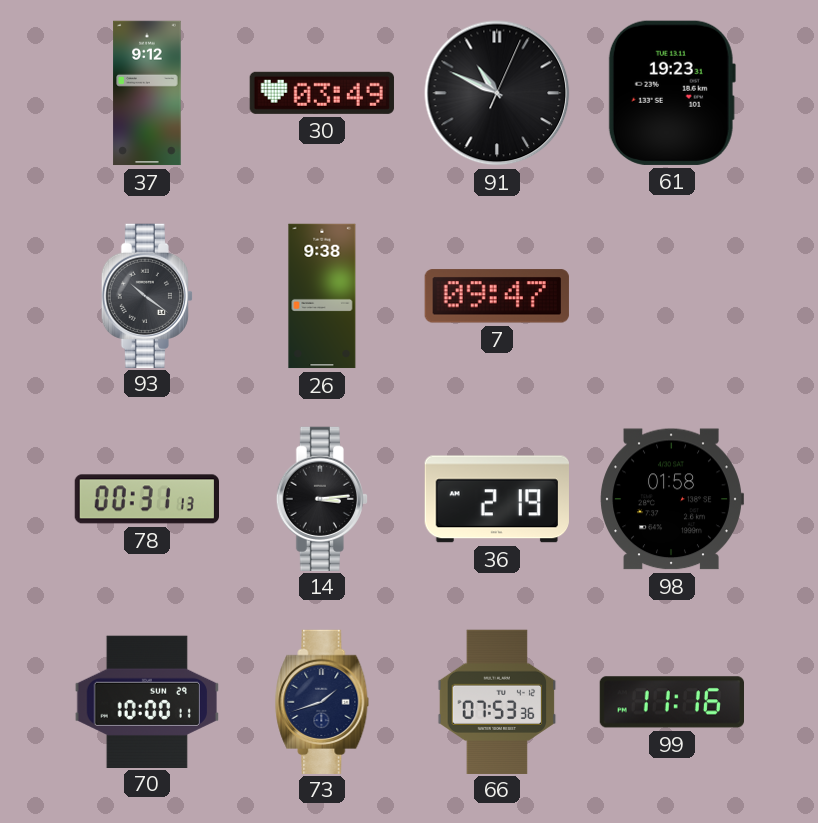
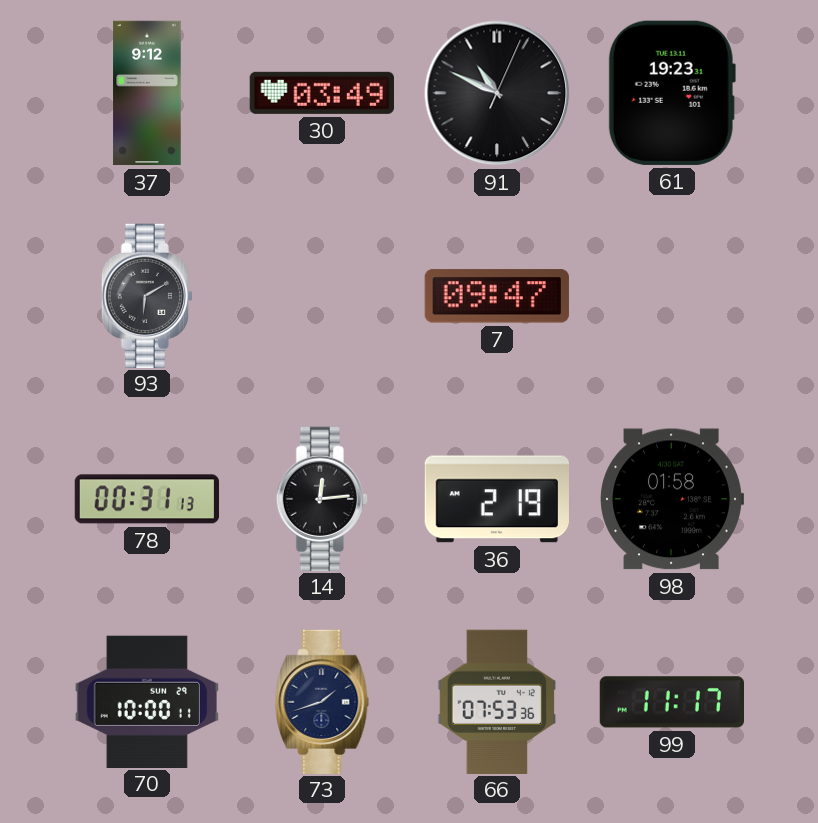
93: 10:21 -> 6:10
26: 9:38 -> none
14: 3:14 -> 12:14
99: 11:16 -> 11:17
